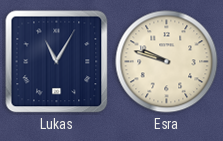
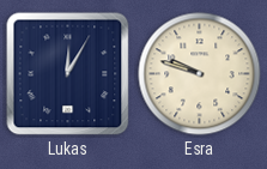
Lukas: 11:05 -> 12:05
